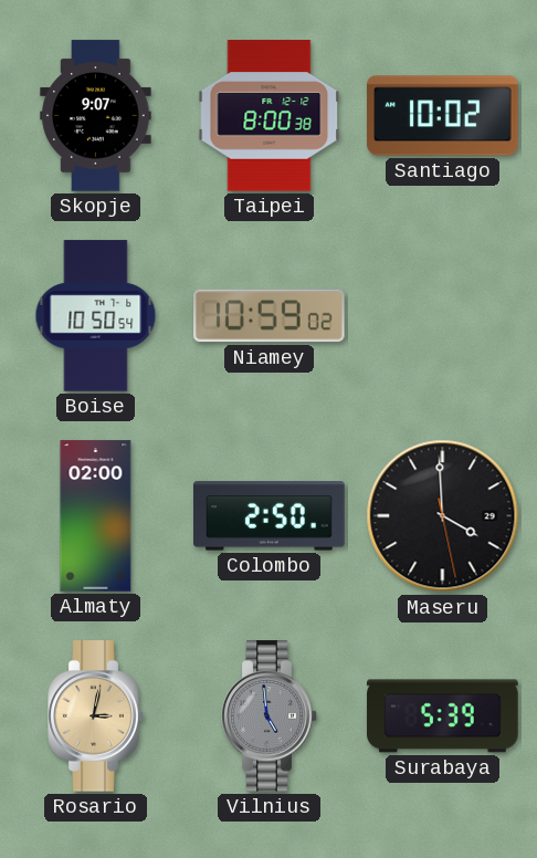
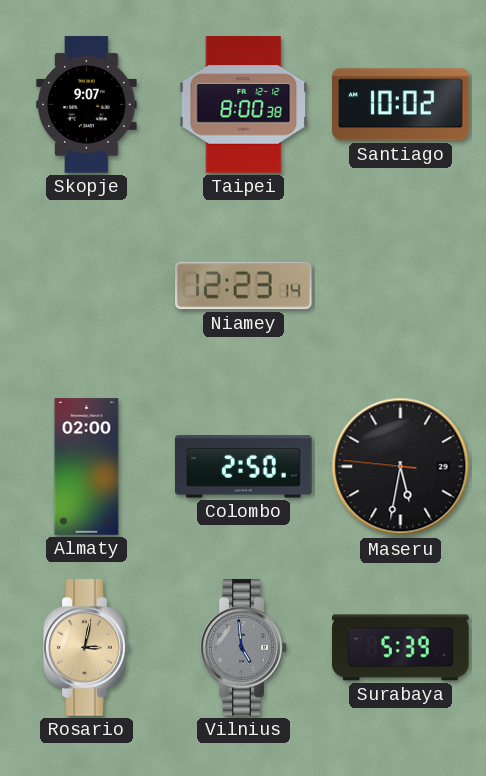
Boise: 10:50 -> none
Niamey: 10:59 -> 12:23
Maseru: 3:59 -> 5:31
